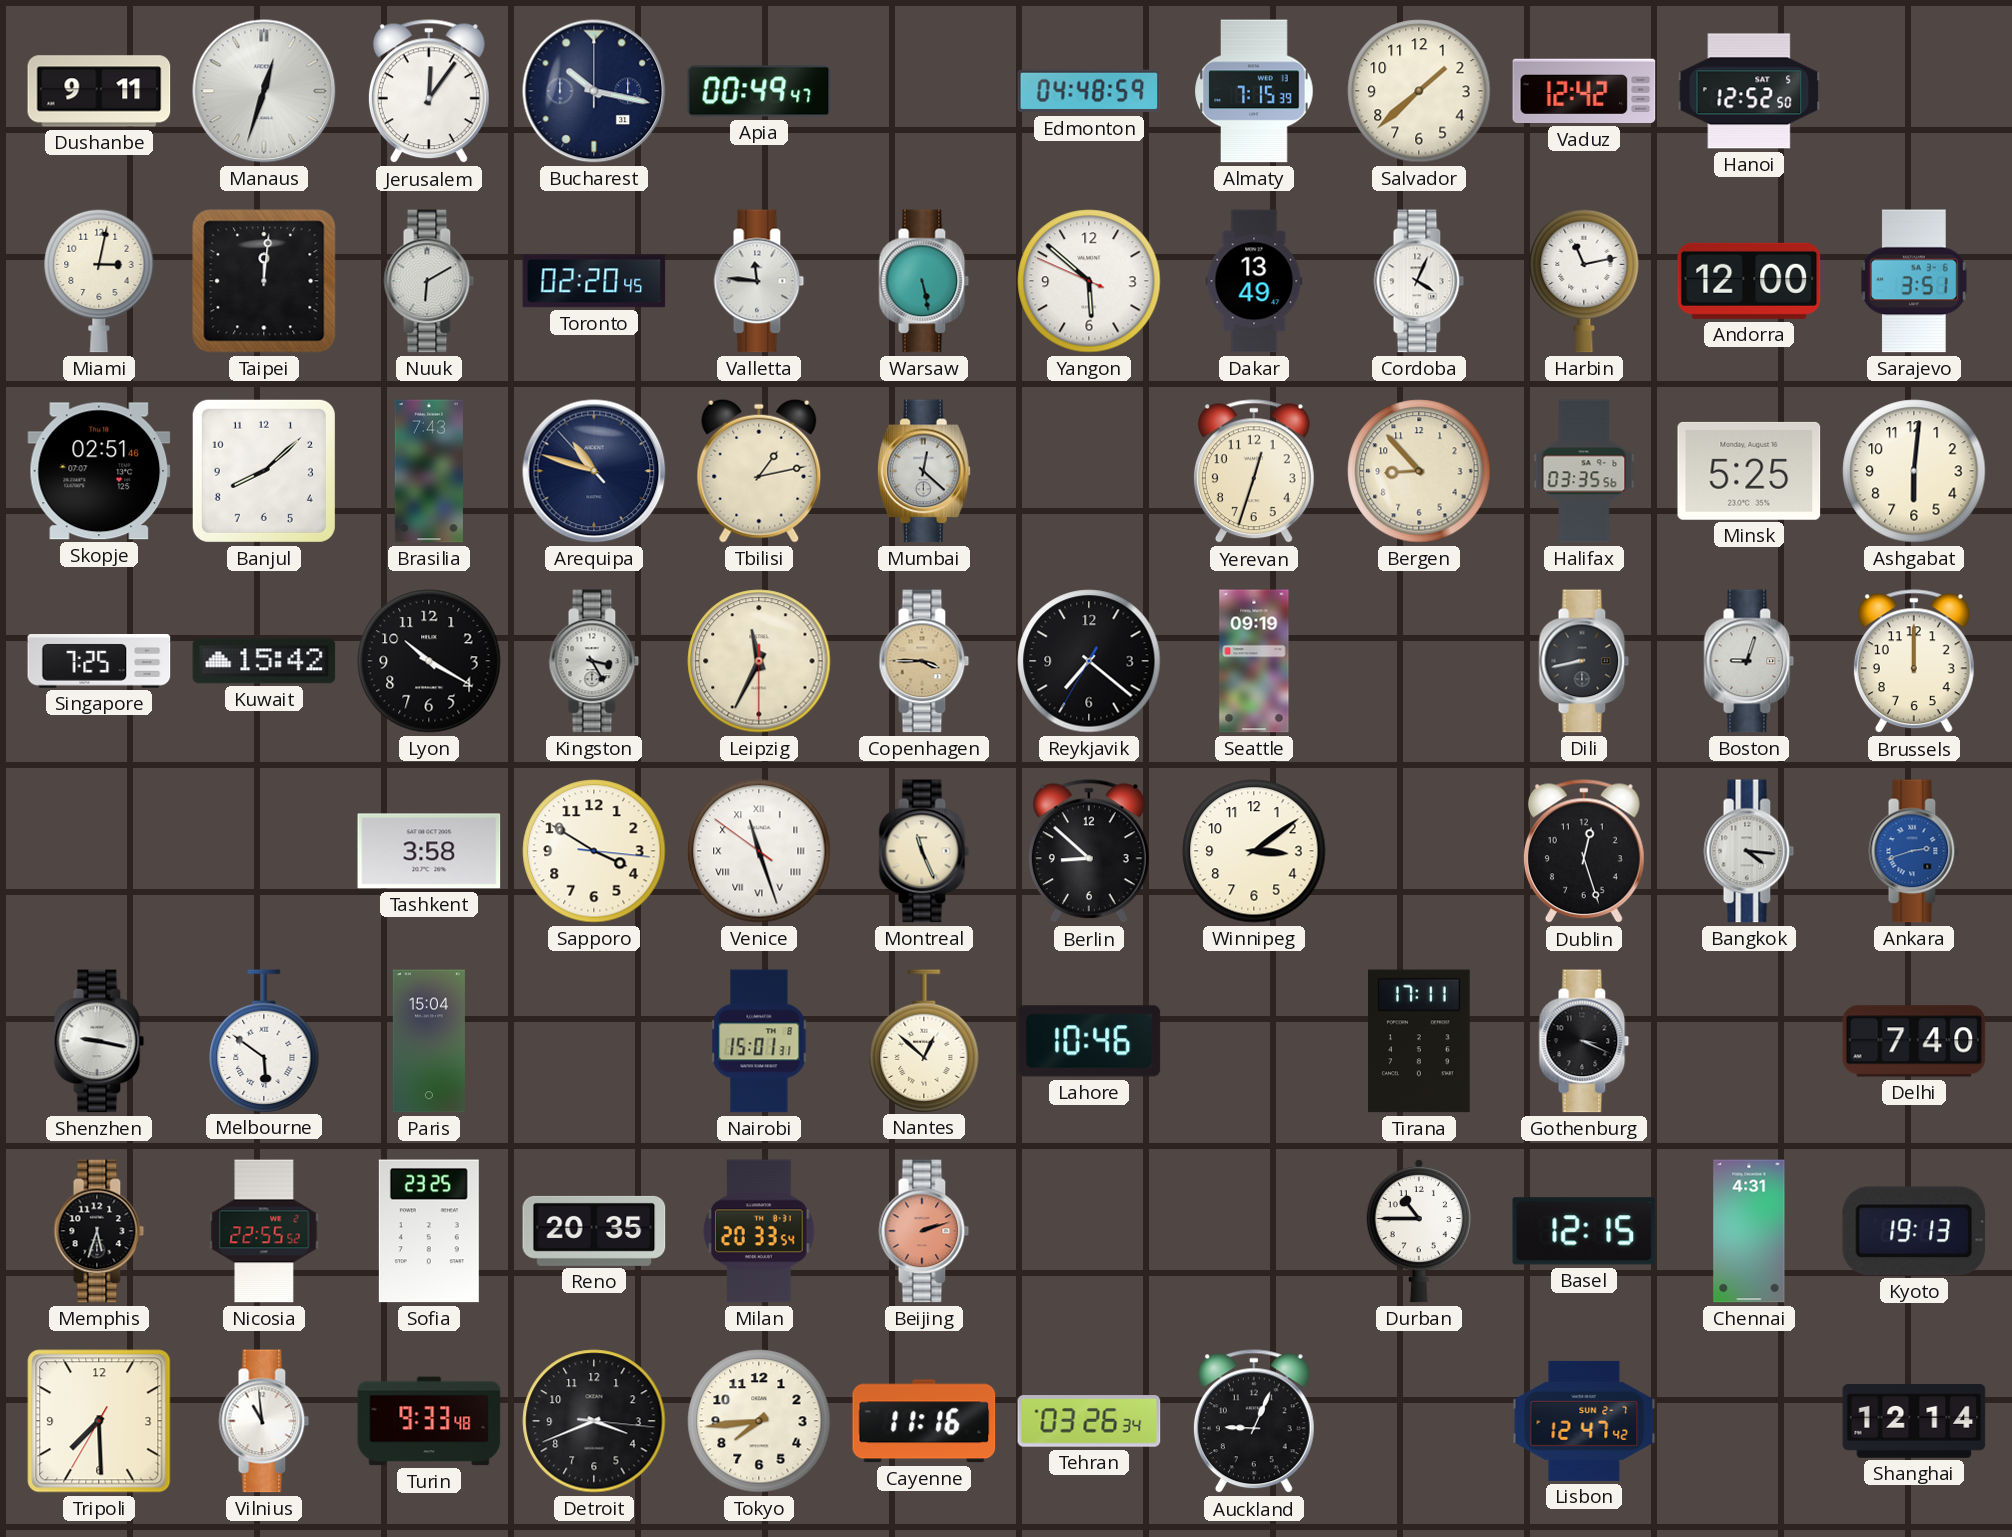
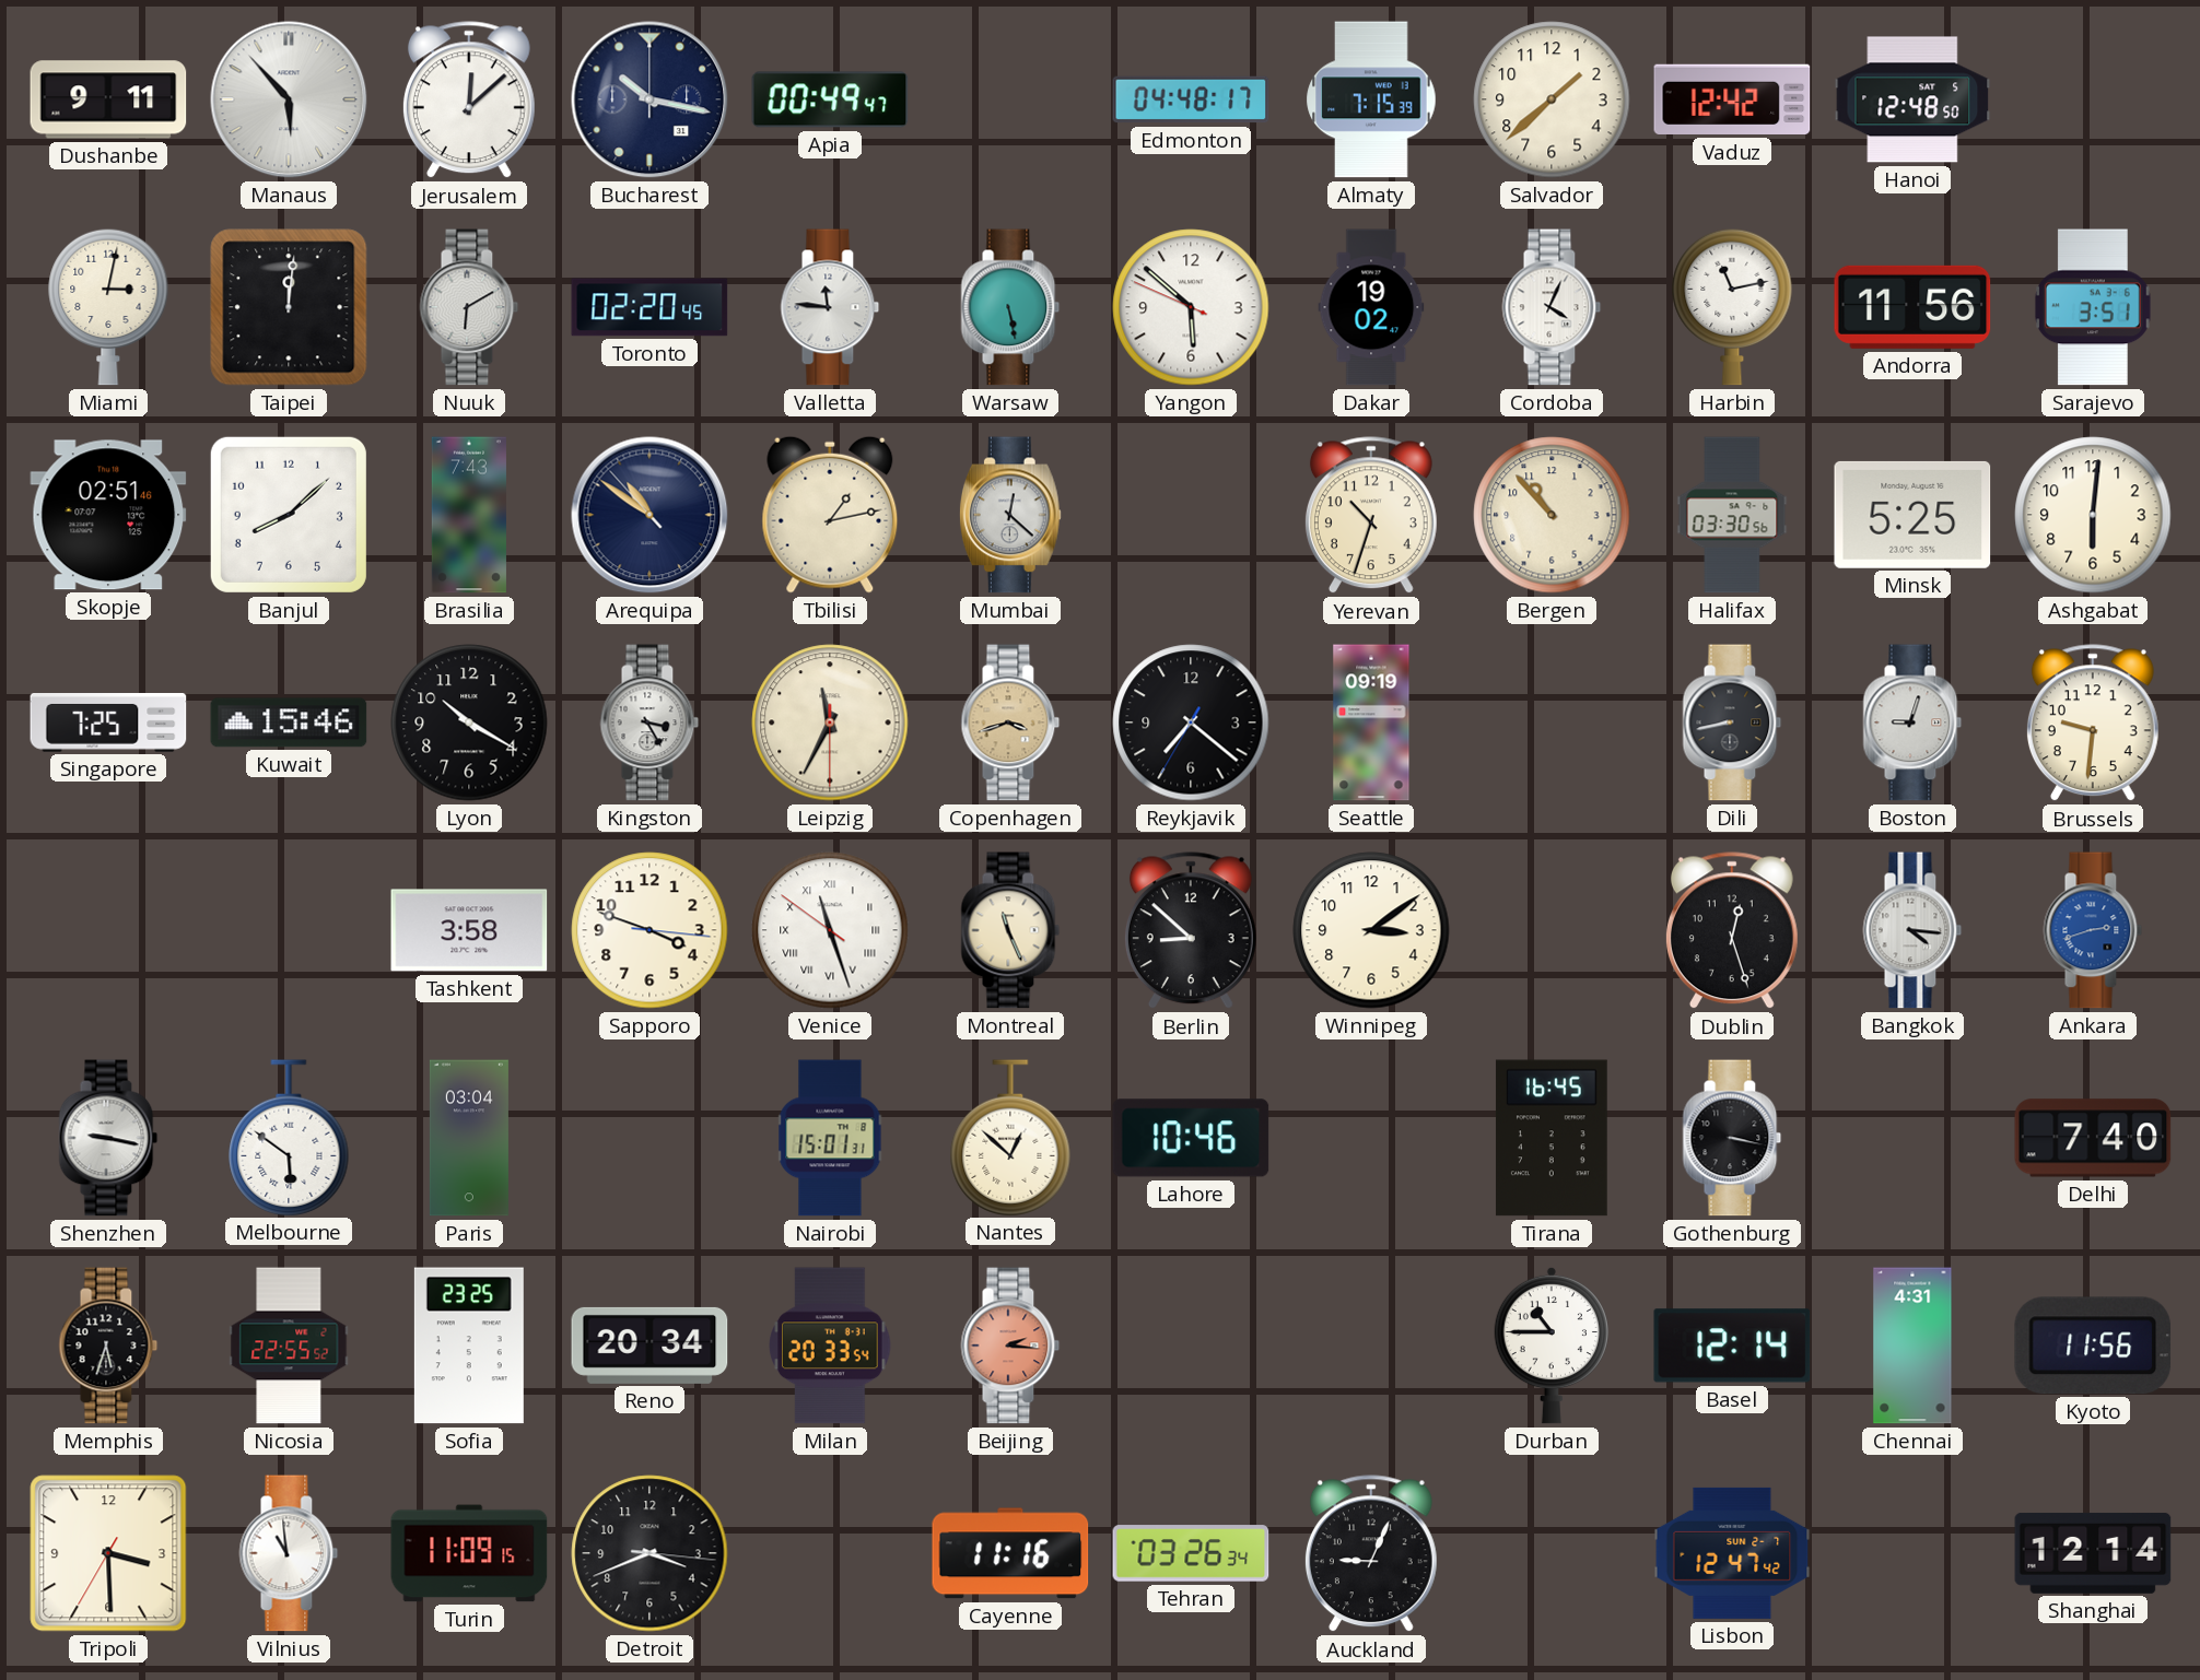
Manaus: 12:33 -> 5:53
Jerusalem: 12:06 -> 12:08
Edmonton: 04:48:59 -> 04:48:17
Hanoi: 12:52 -> 12:48
Dakar: 13:49 -> 19:02
Andorra: 12:00 -> 11:56
Arequipa: 10:47 -> 10:50
Yerevan: 12:33 -> 10:33
Bergen: 8:53 -> 10:53
Halifax: 03:35 -> 03:30
Kuwait: 15:42 -> 15:46
Copenhagen: 3:45 -> 3:42
Brussels: 12:00 -> 9:31
Sapporo: 3:50 -> 3:48
Paris: 15:04 -> 03:04
Tirana: 17:11 -> 16:45
Gothenburg: 3:19 -> 3:17
Reno: 20:35 -> 20:34
Beijing: 2:12 -> 2:16
Basel: 12:15 -> 12:14
Kyoto: 19:13 -> 11:56
Tripoli: 7:29 -> 3:29
Turin: 9:33 -> 11:09
Tokyo: 7:44 -> none
